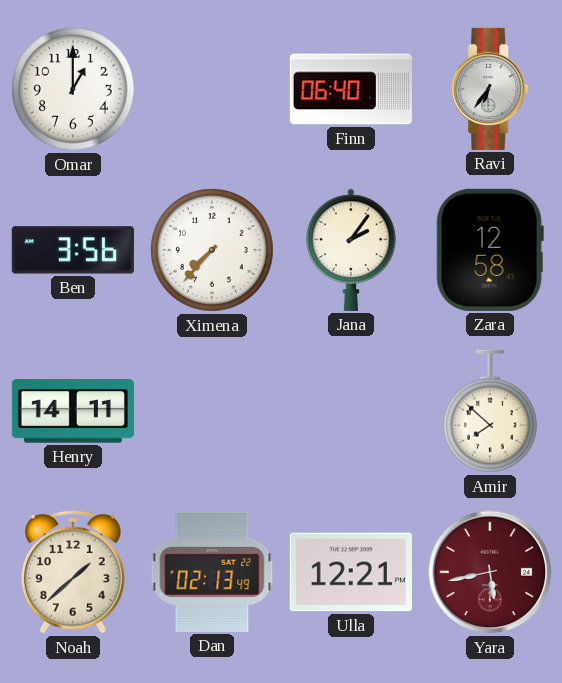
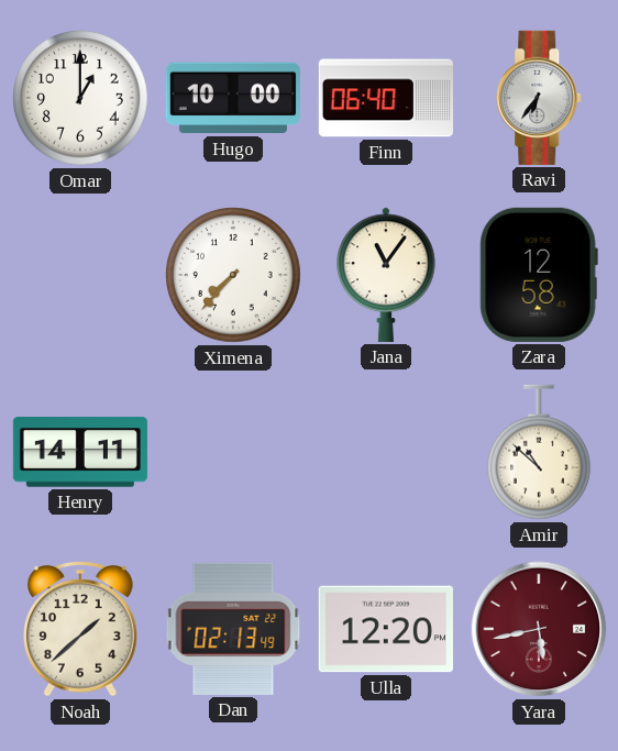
Hugo: none -> 10:00
Ben: 3:56 -> none
Jana: 2:06 -> 11:06
Amir: 7:52 -> 10:52
Ulla: 12:21 -> 12:20
